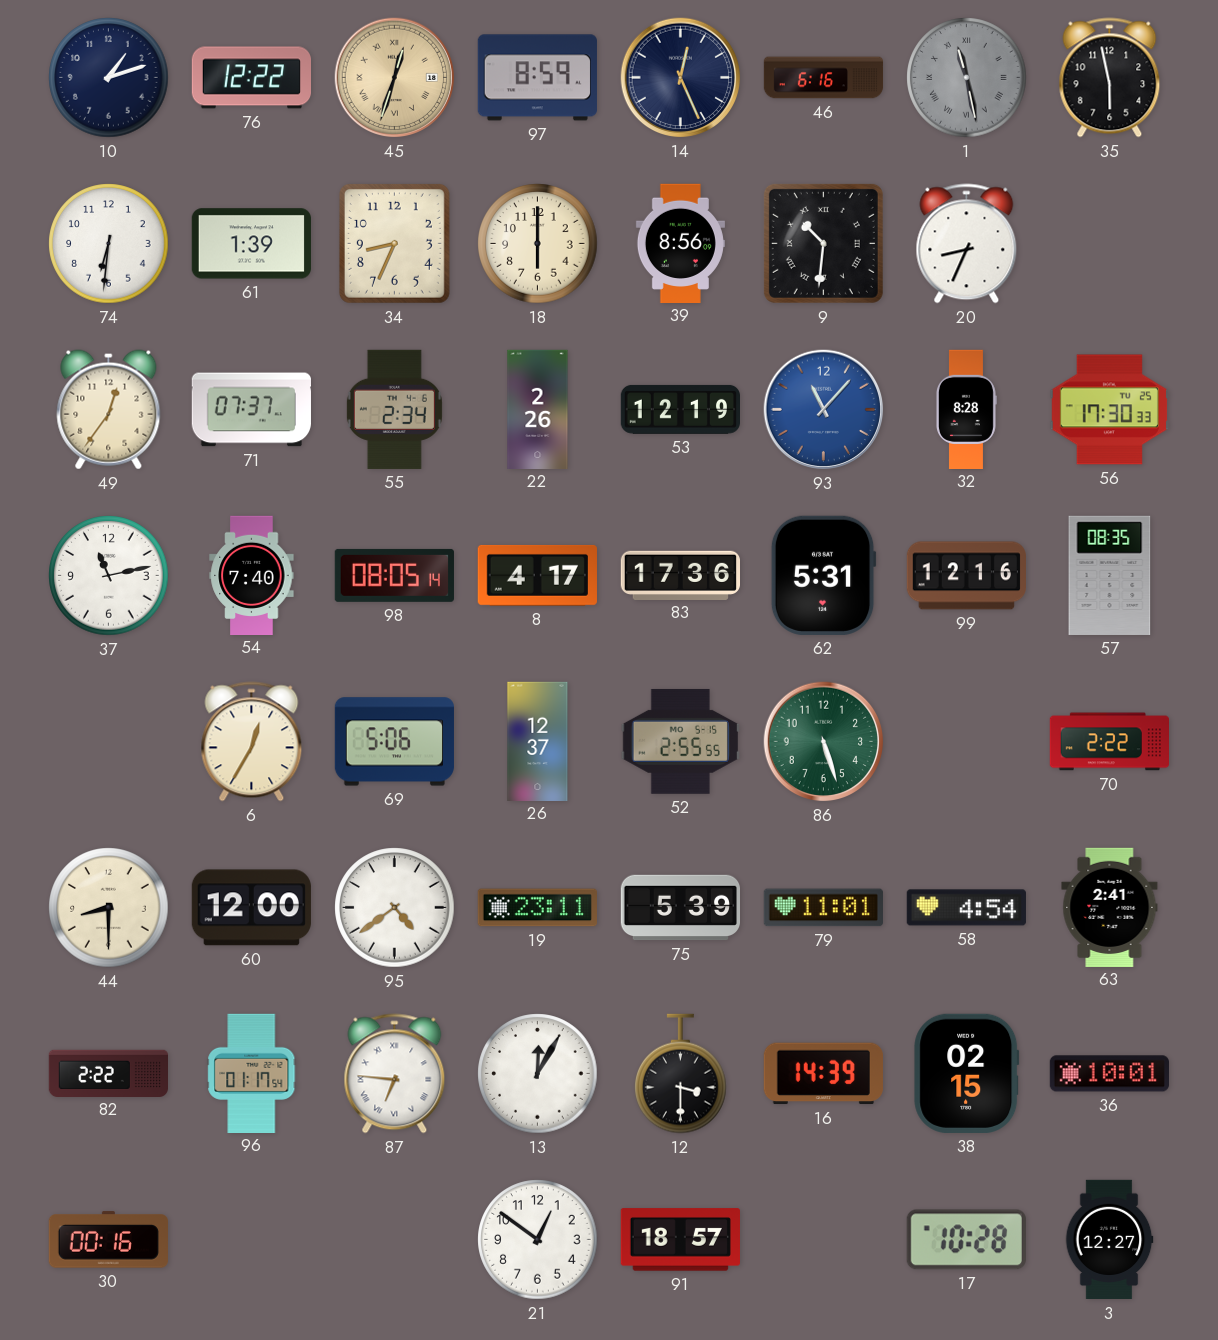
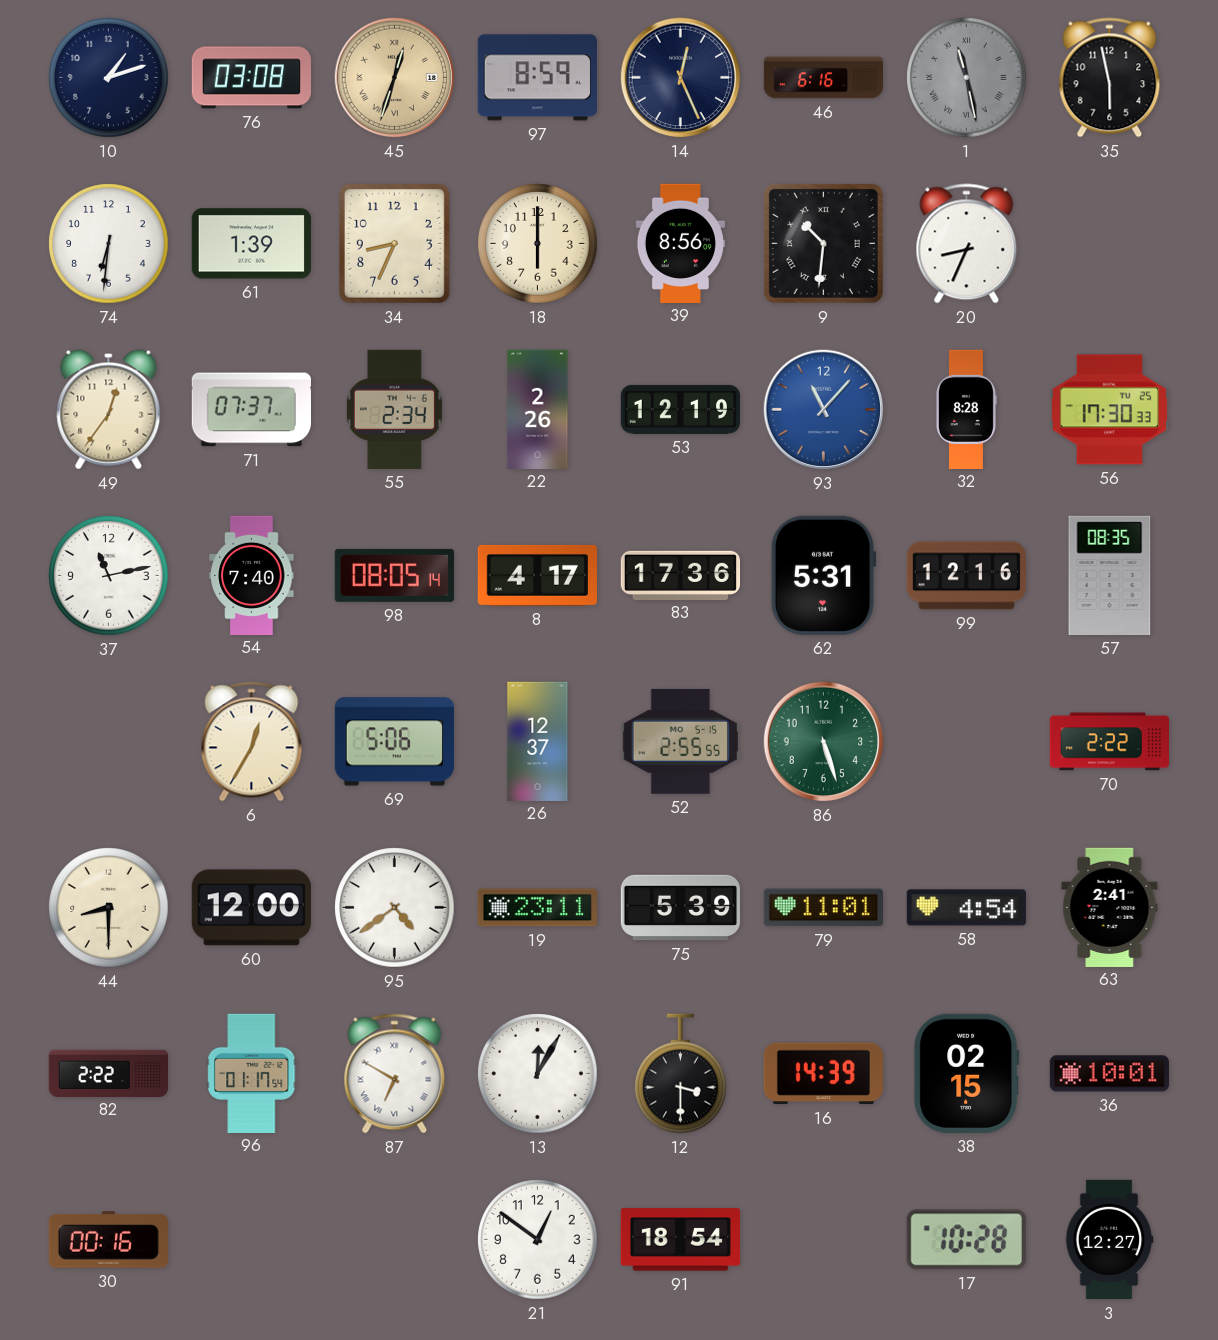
76: 12:22 -> 03:08
87: 6:46 -> 6:50
91: 18:57 -> 18:54
